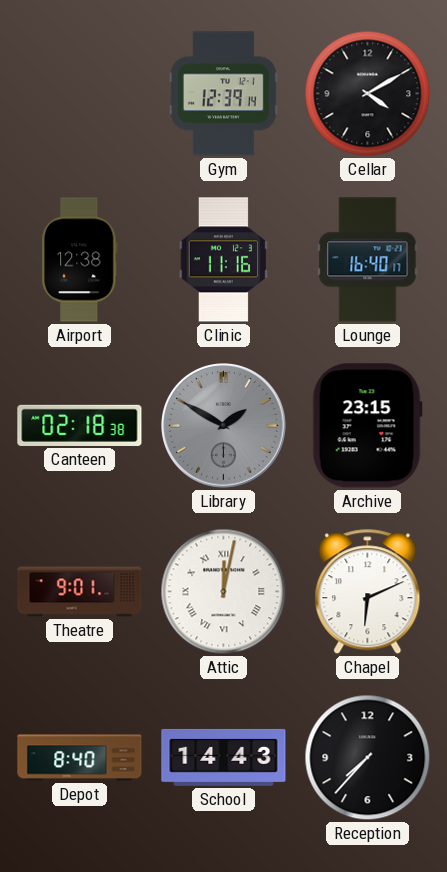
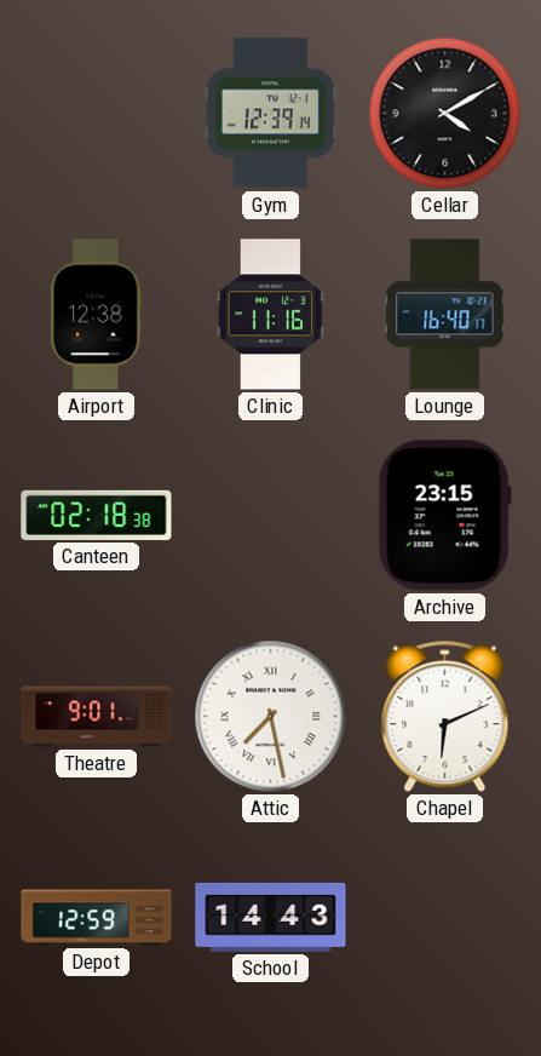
Library: 1:50 -> none
Attic: 12:02 -> 7:28
Depot: 8:40 -> 12:59
Reception: 7:37 -> none
